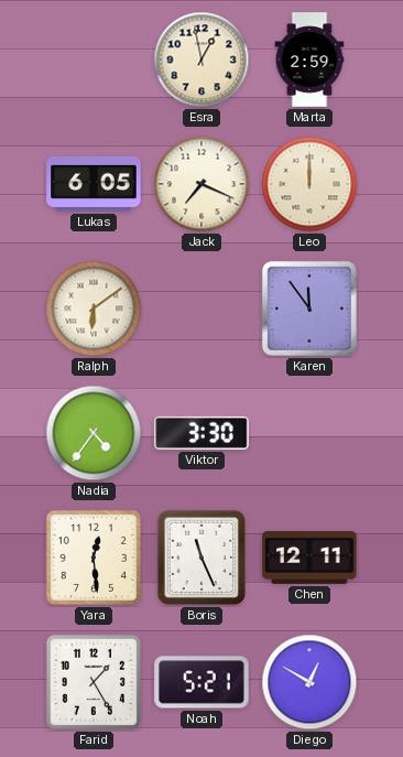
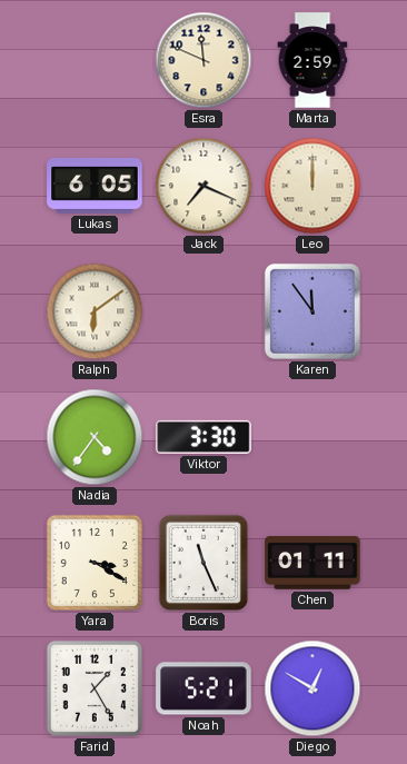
Esra: 12:58 -> 11:49
Yara: 12:29 -> 3:20
Chen: 12:11 -> 01:11
